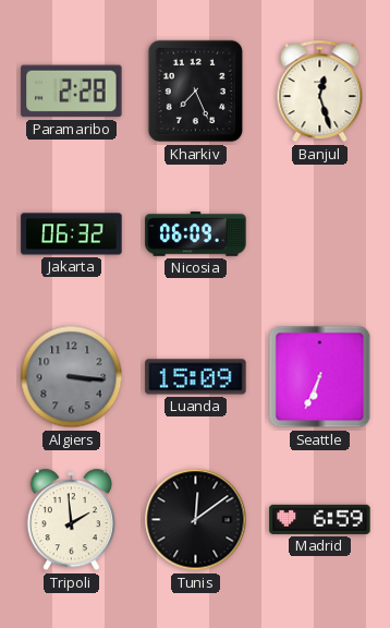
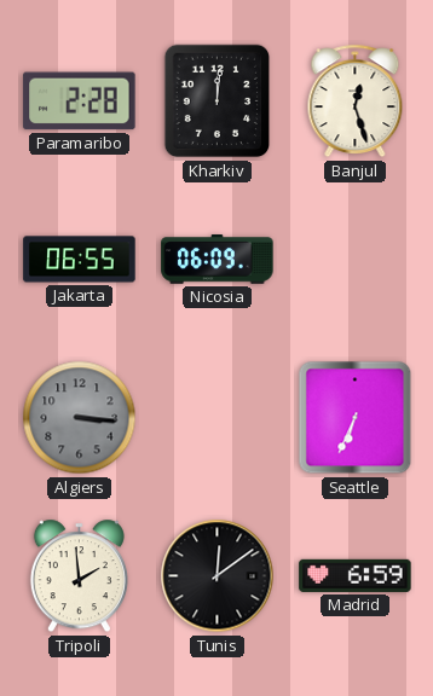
Kharkiv: 7:26 -> 12:01
Jakarta: 06:32 -> 06:55
Luanda: 15:09 -> none
